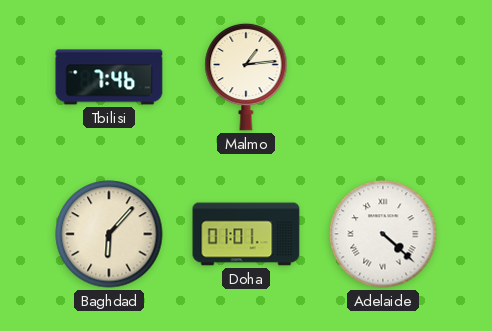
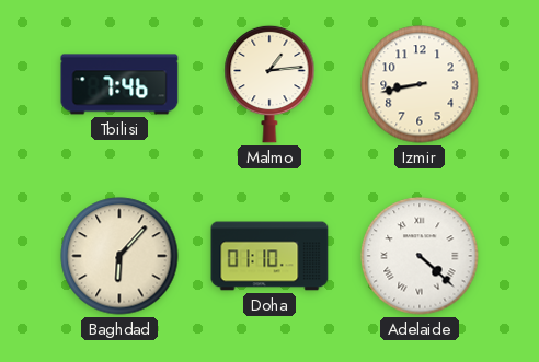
Izmir: none -> 8:43
Doha: 01:01 -> 01:10
